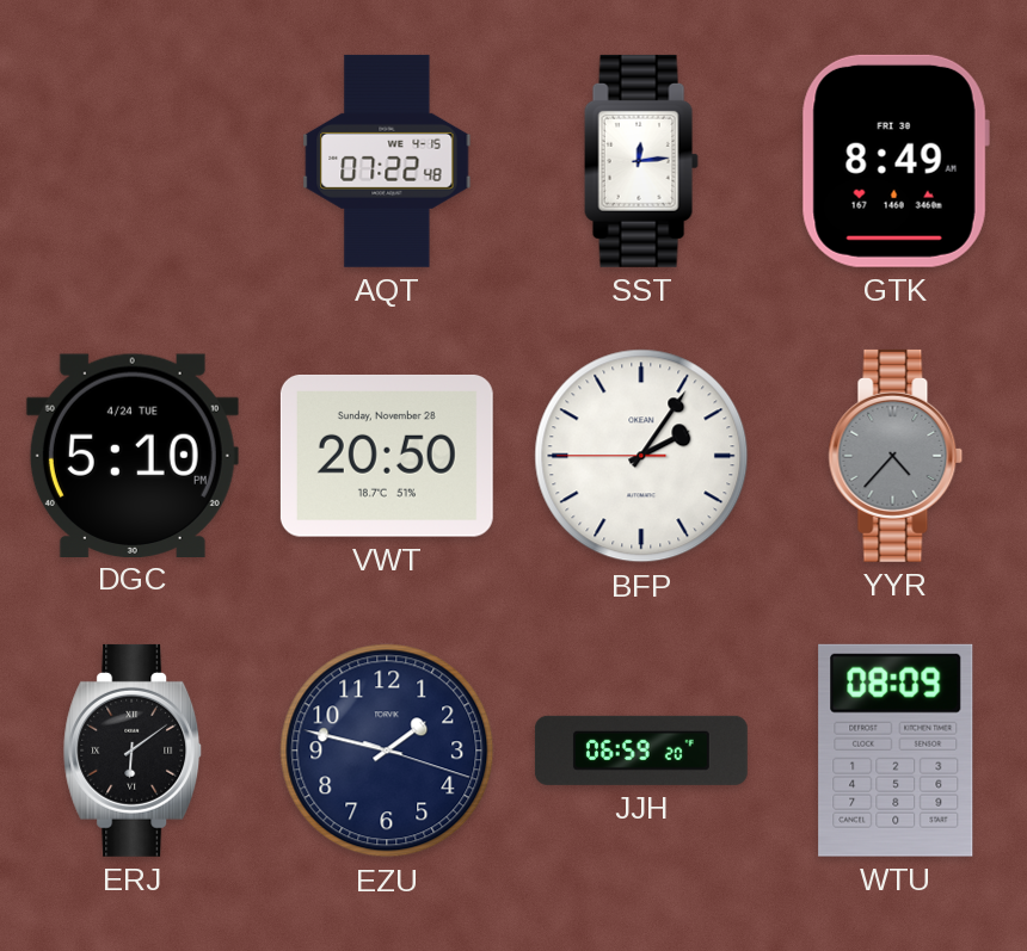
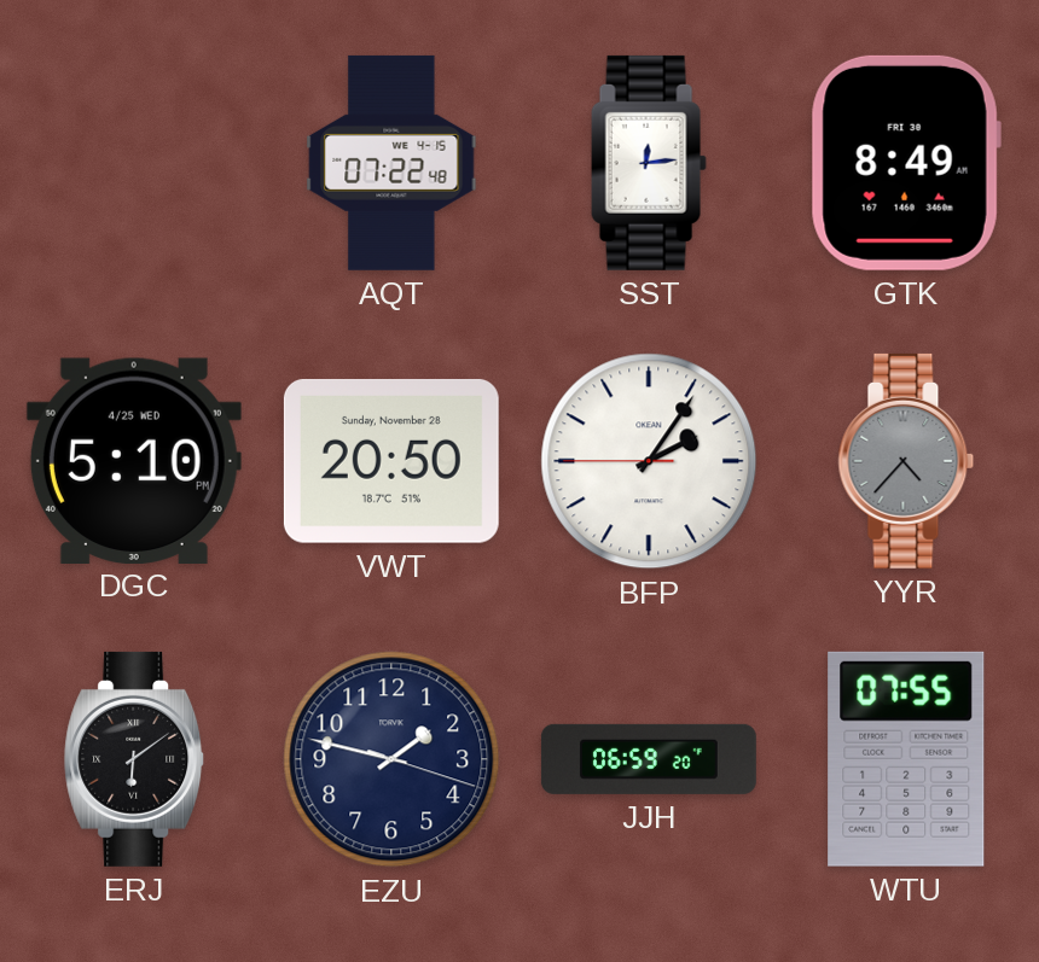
DGC date: 4/24 TUE -> 4/25 WED
WTU: 08:09 -> 07:55
